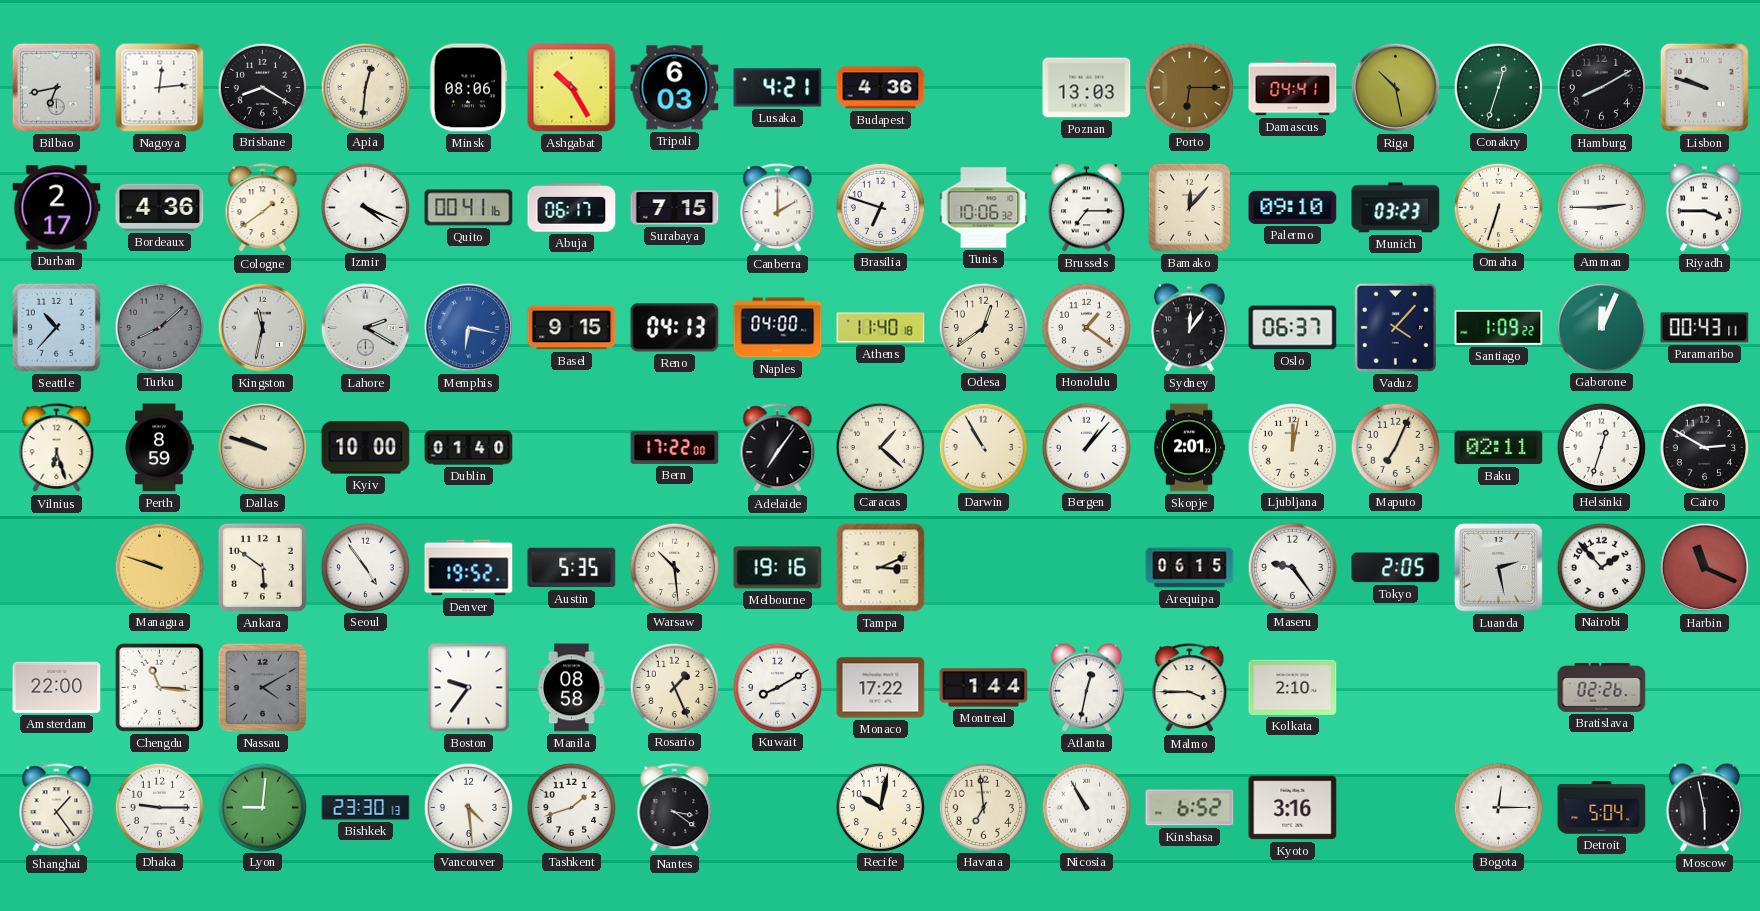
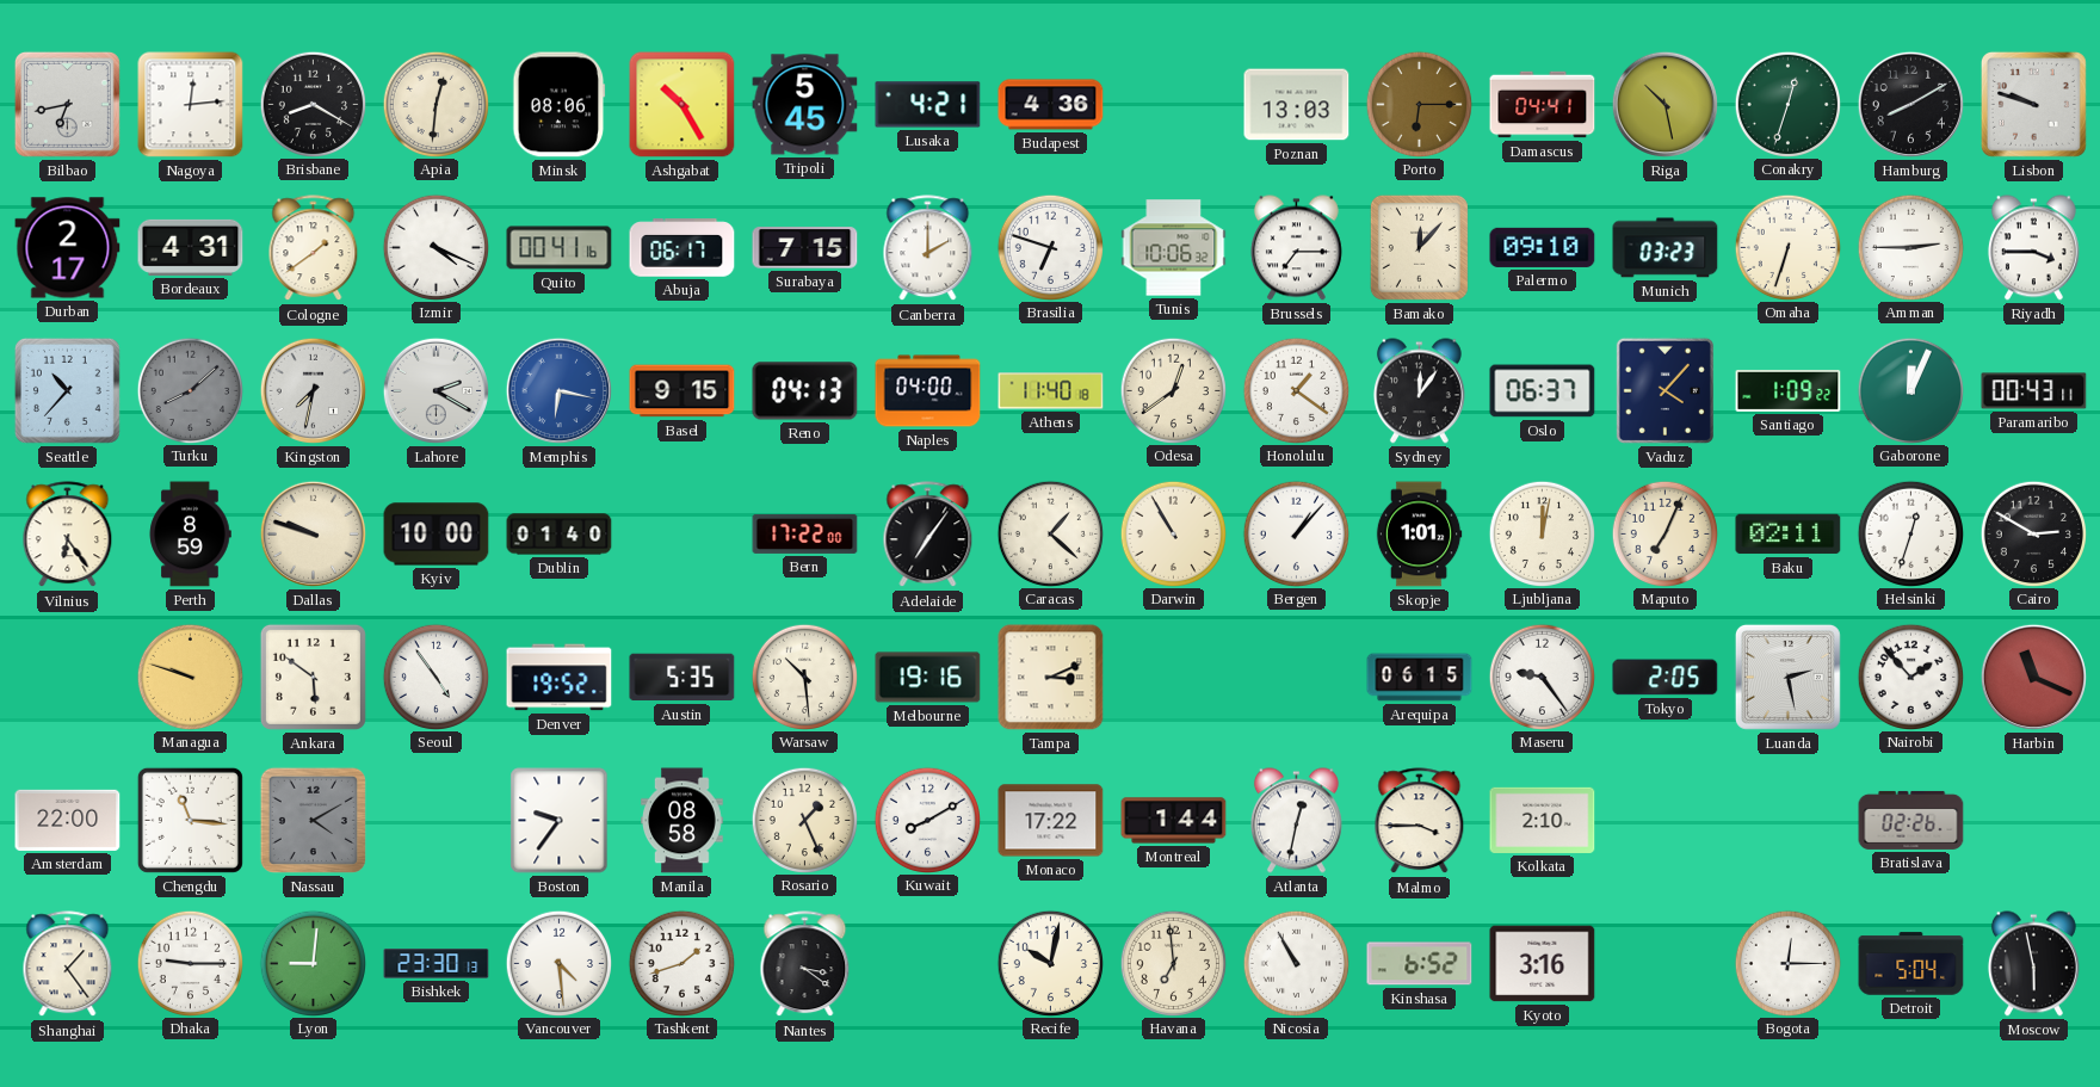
Tripoli: 6:03 -> 5:45
Bordeaux: 4:36 -> 4:31
Kingston: 11:32 -> 7:32
Vilnius: 6:27 -> 6:24
Skopje: 2:01 -> 1:01
